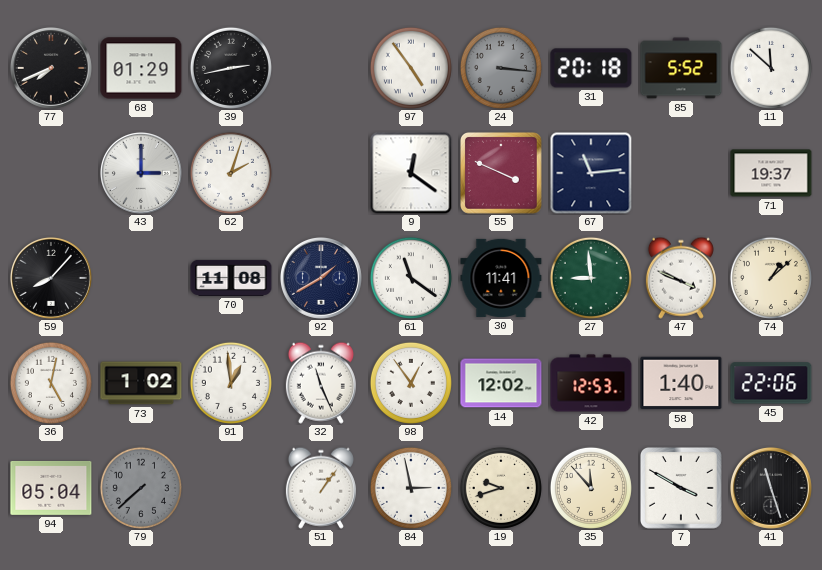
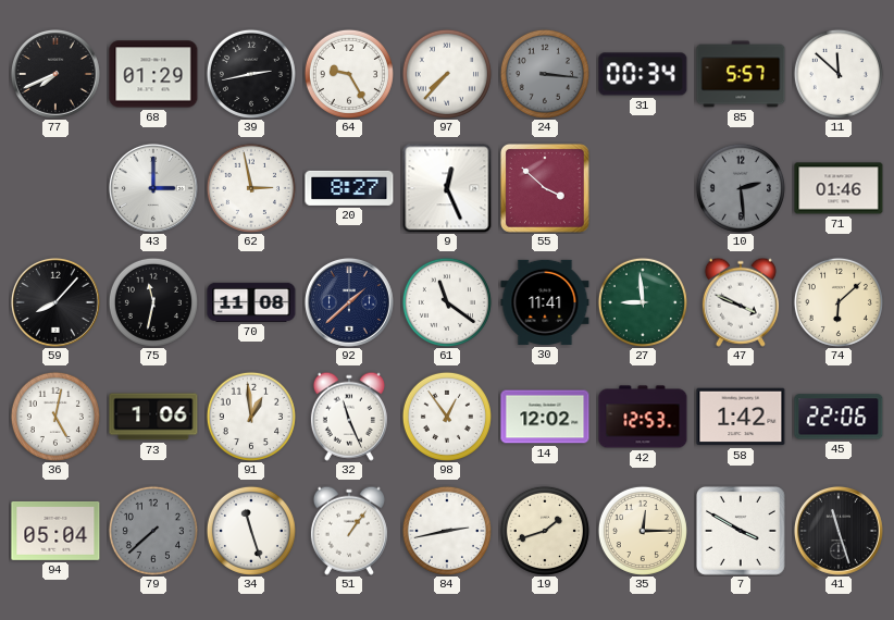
64: none -> 9:25
97: 4:54 -> 7:37
31: 20:18 -> 00:34
85: 5:52 -> 5:57
62: 2:03 -> 2:58
20: none -> 8:27
9: 12:21 -> 12:26
55: 3:49 -> 3:52
67: 11:14 -> none
10: none -> 2:29
71: 19:37 -> 01:46
75: none -> 11:32
92: 1:40 -> 1:38
74: 1:08 -> 6:08
73: 1:02 -> 1:06
58: 1:40 -> 1:42
34: none -> 11:27
84: 2:58 -> 2:43
19: 9:42 -> 1:42
35: 11:53 -> 12:15
